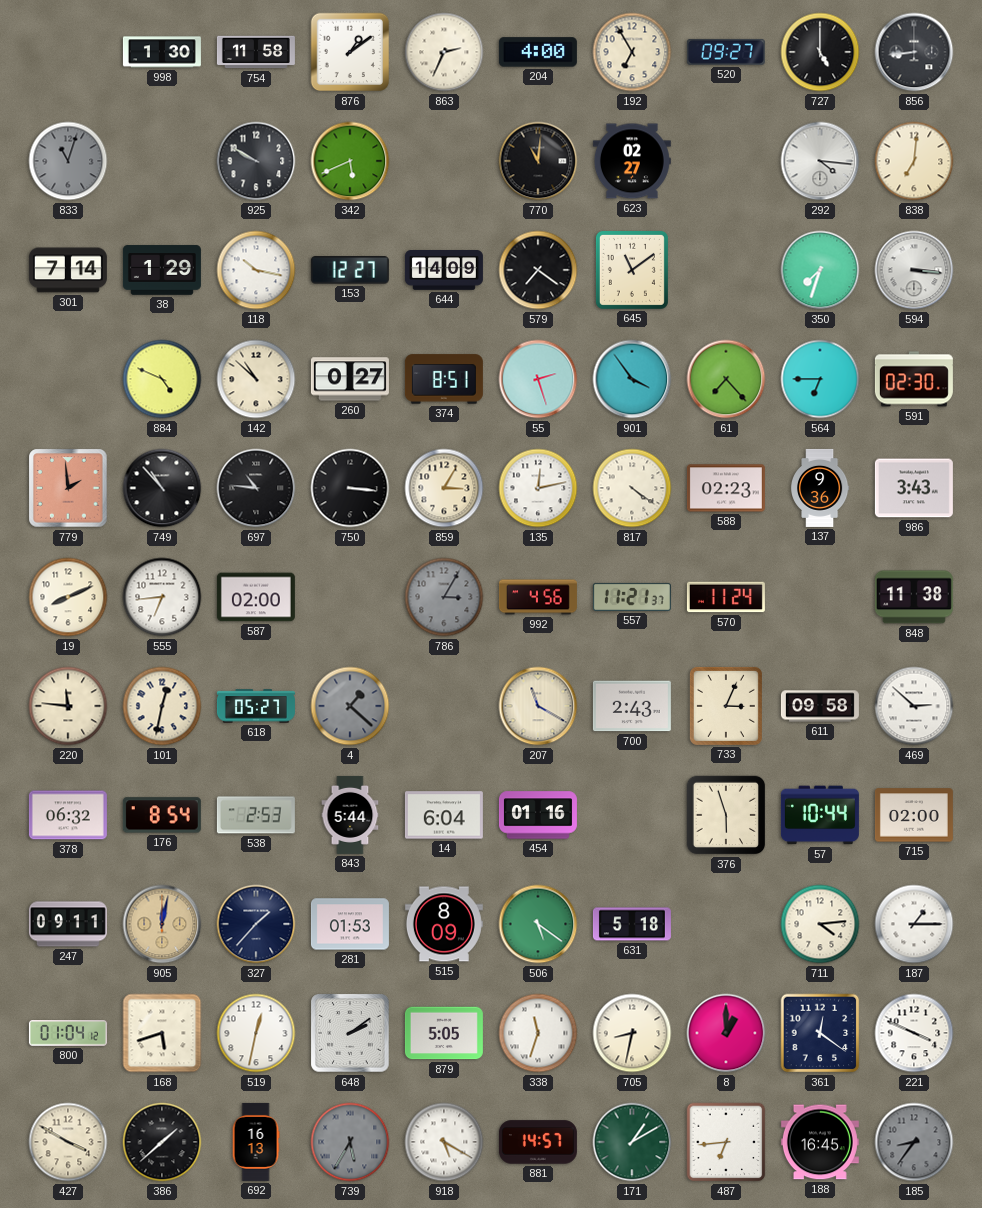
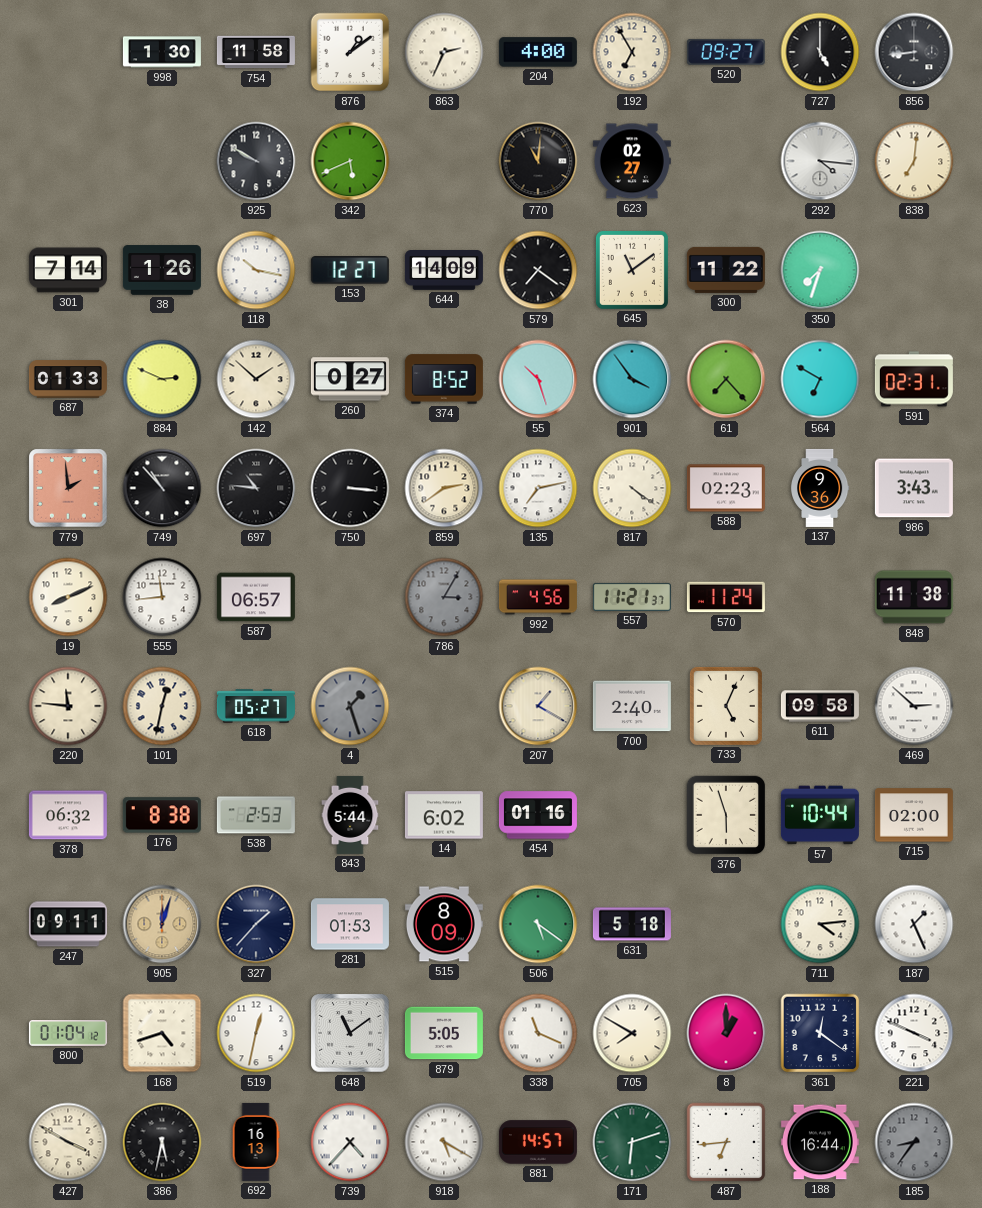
833: 11:03 -> none
38: 1:29 -> 1:26
300: none -> 11:22
594: 3:16 -> none
687: none -> 01:33
884: 4:49 -> 2:49
142: 10:52 -> 1:52
374: 8:51 -> 8:52
55: 2:27 -> 10:27
564: 6:45 -> 6:50
591: 02:30 -> 02:31
859: 3:05 -> 2:39
135: 12:13 -> 7:13
555: 6:44 -> 11:44
587: 02:00 -> 06:57
4: 1:22 -> 1:27
207: 11:20 -> 1:20
700: 2:43 -> 2:40
733: 3:04 -> 5:04
176: 8:54 -> 8:38
14: 6:04 -> 6:02
905: 12:02 -> 12:03
187: 1:15 -> 1:26
168: 5:42 -> 4:42
648: 2:09 -> 11:09
338: 11:33 -> 11:19
705: 8:32 -> 7:50
386: 1:38 -> 5:32
739: 5:35 -> 4:37
739 dial: grey -> white
171: 1:10 -> 6:12
188: 16:45 -> 16:44
